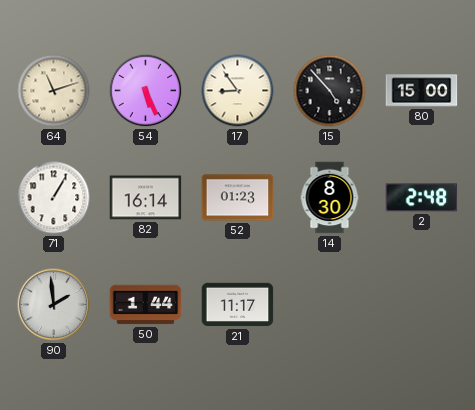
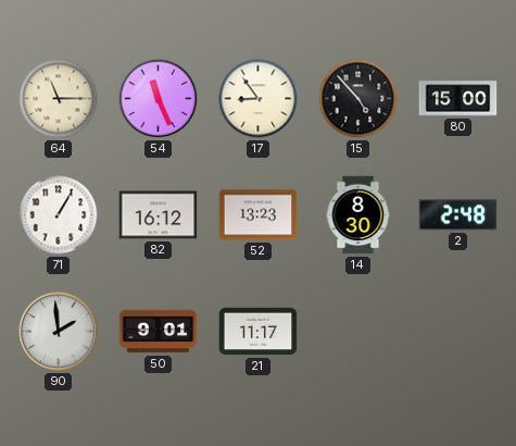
64: 11:12 -> 11:15
54: 5:26 -> 11:26
82: 16:14 -> 16:12
52: 01:23 -> 13:23
50: 1:44 -> 9:01
